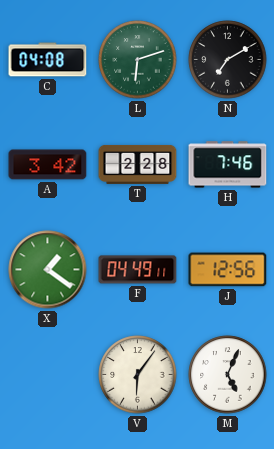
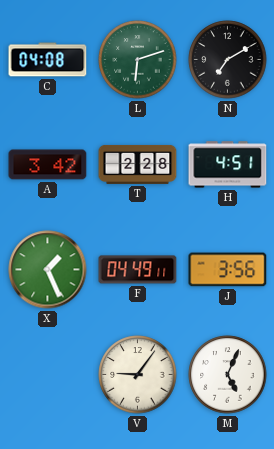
H: 7:46 -> 4:51
X: 1:21 -> 1:26
J: 12:56 -> 3:56
V: 6:06 -> 9:06
